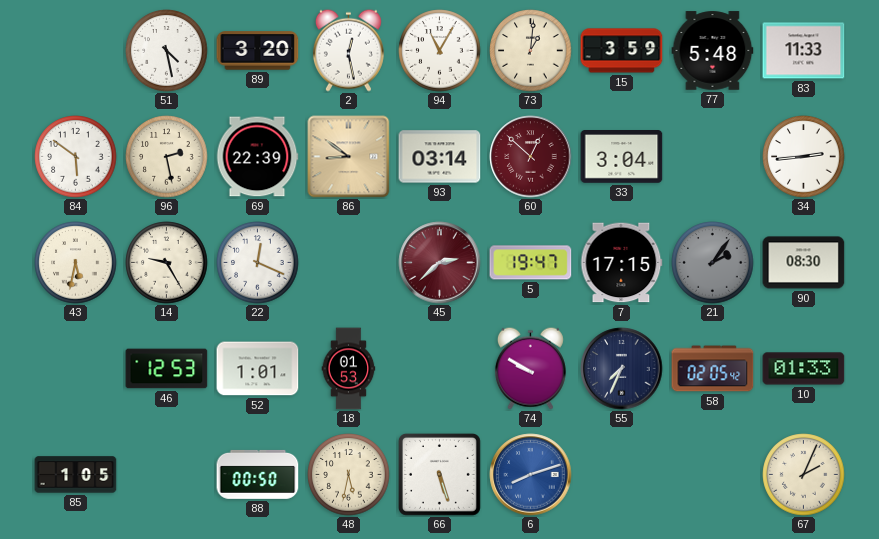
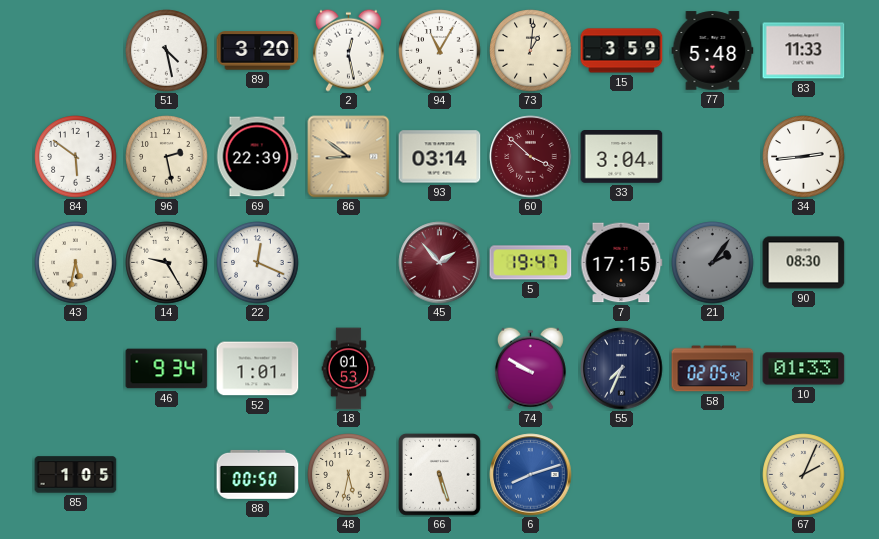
60: 12:52 -> 3:52
45: 2:38 -> 1:53
46: 12:53 -> 9:34
